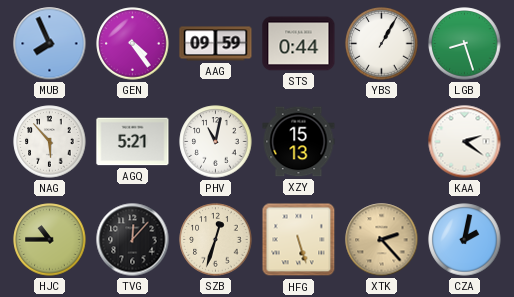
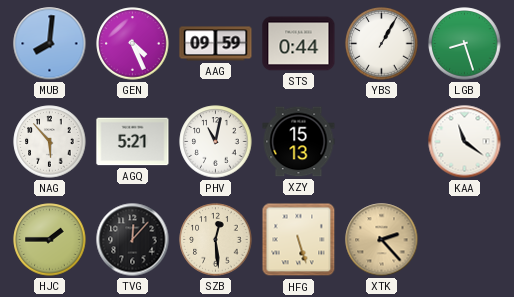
MUB: 7:56 -> 8:01
GEN: 4:24 -> 4:26
KAA: 2:21 -> 11:21
HJC: 10:45 -> 1:45
SZB: 12:33 -> 12:29
CZA: 2:02 -> none
